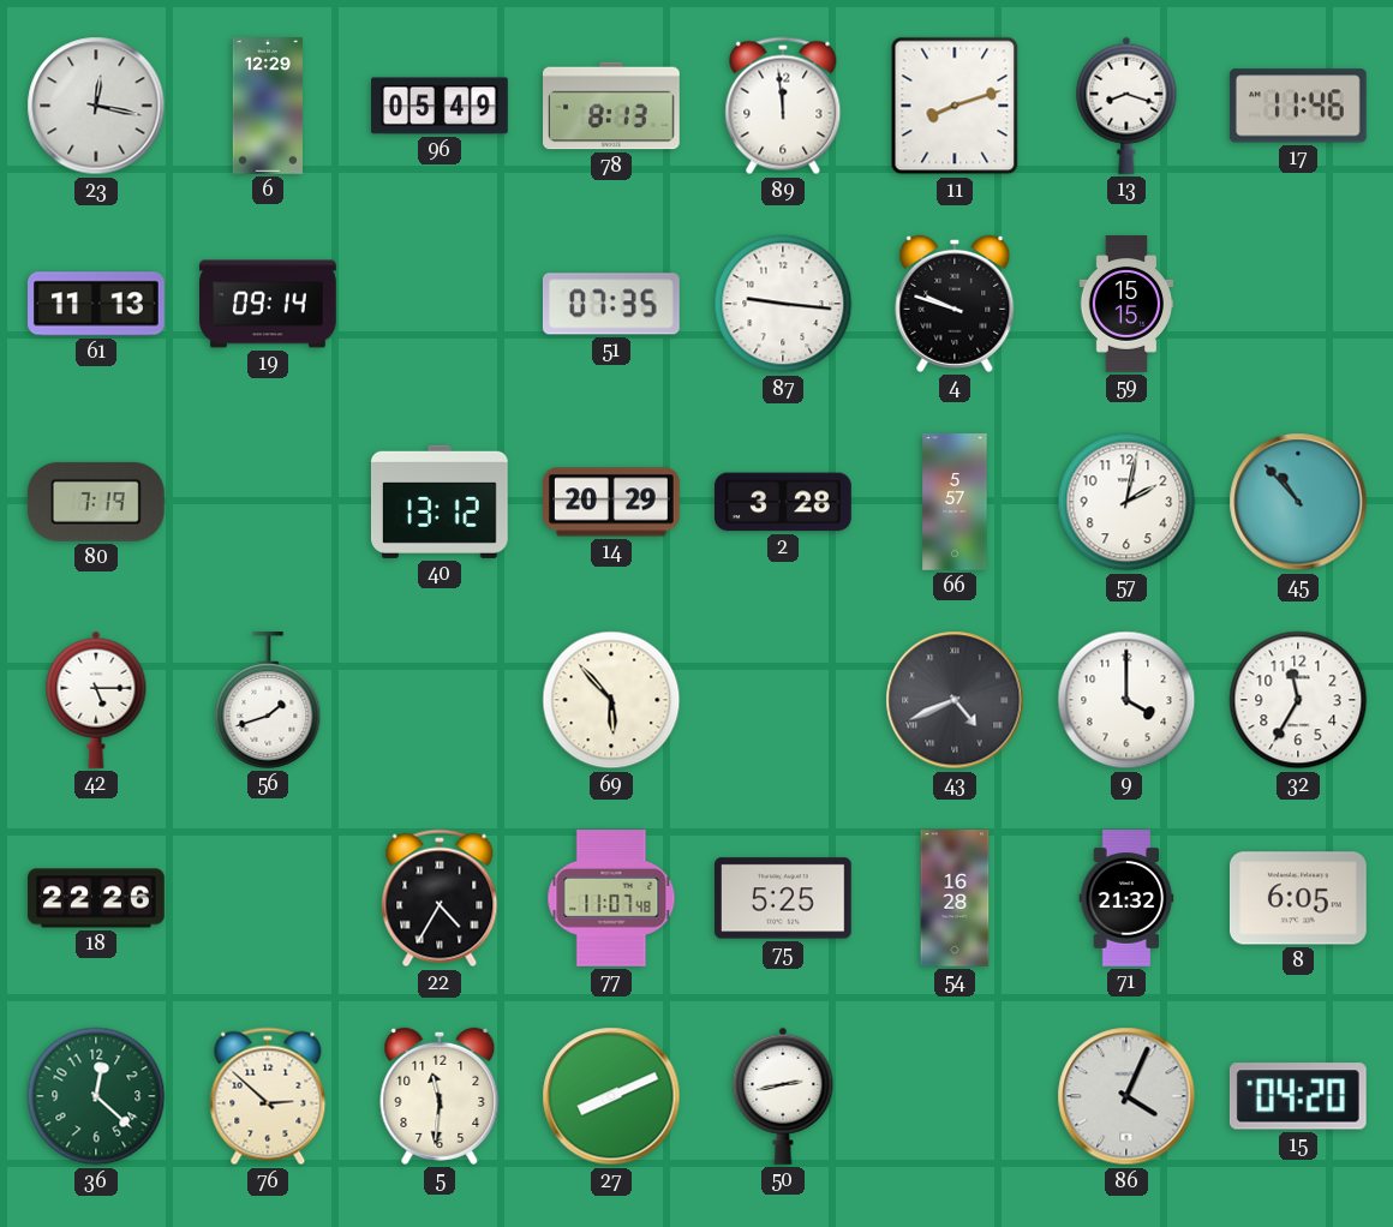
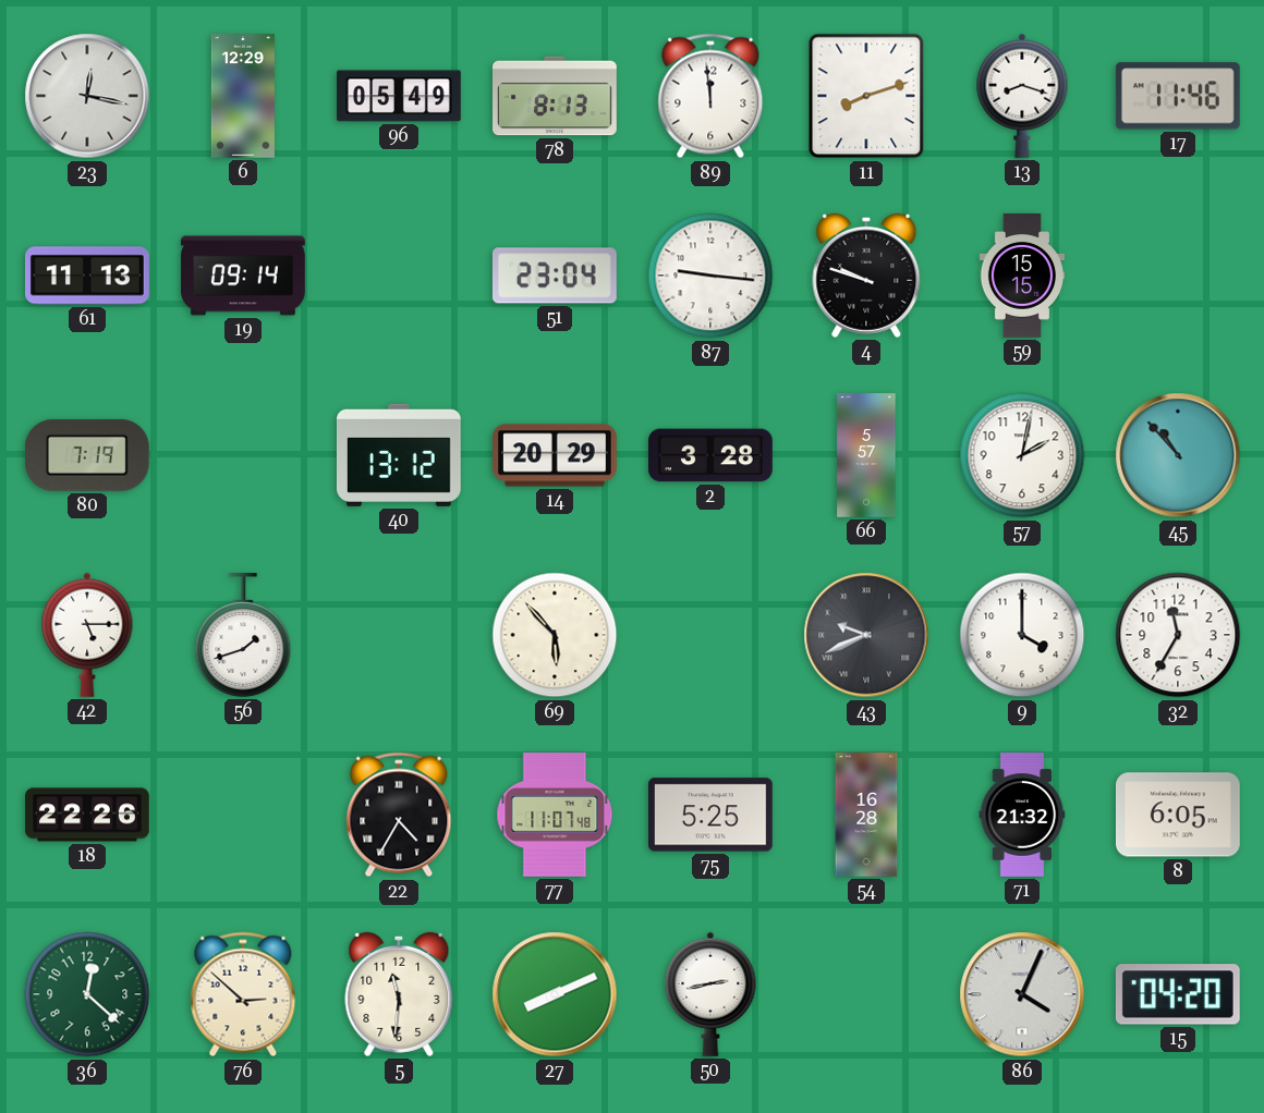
51: 07:35 -> 23:04
43: 4:41 -> 9:41
